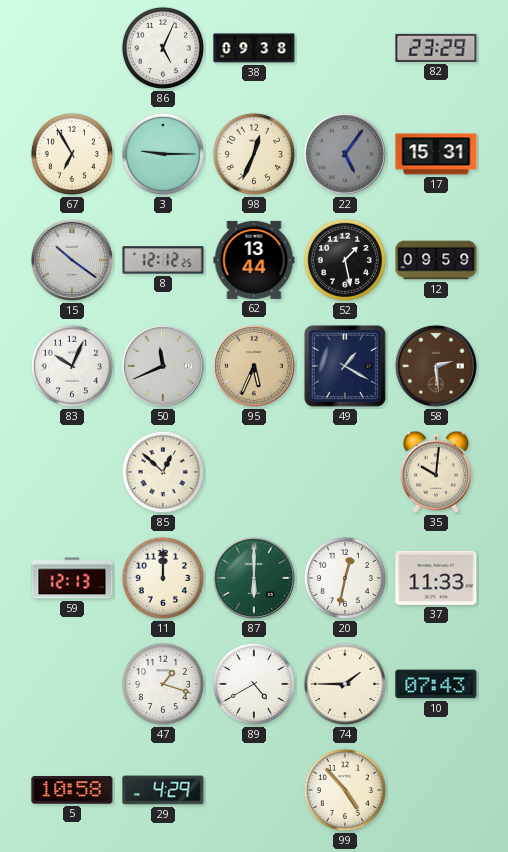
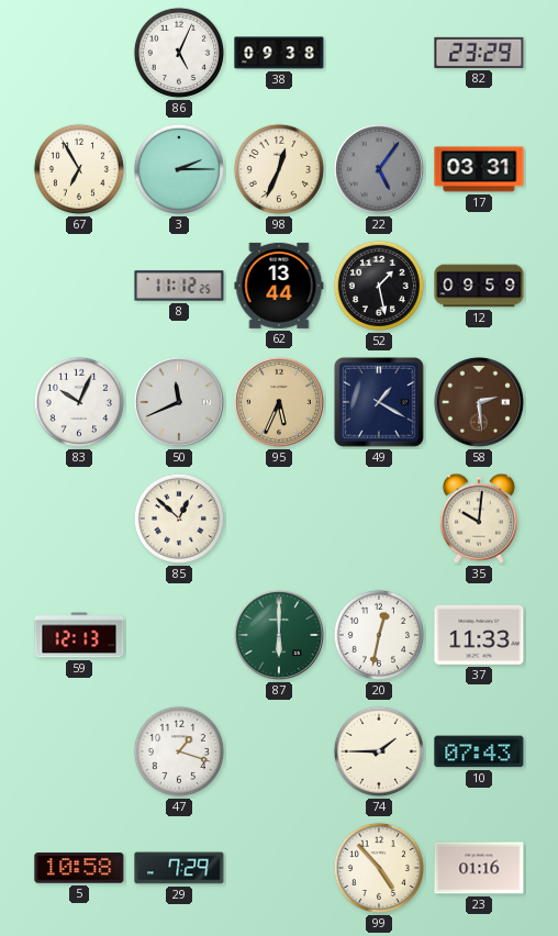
3: 9:15 -> 2:15
17: 15:31 -> 03:31
15: 10:21 -> none
8: 12:12 -> 11:12
11: 12:00 -> none
89: 4:40 -> none
29: 4:29 -> 7:29
23: none -> 01:16
